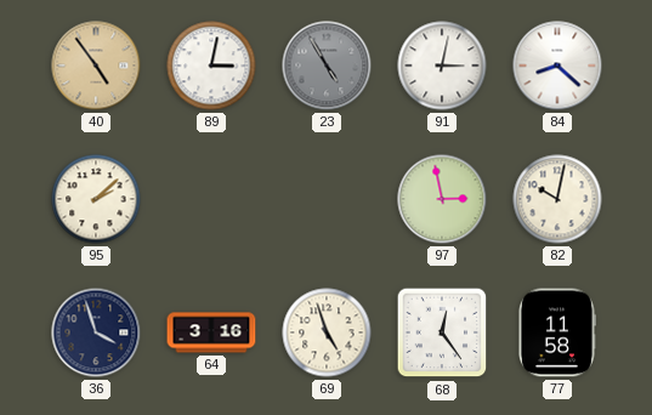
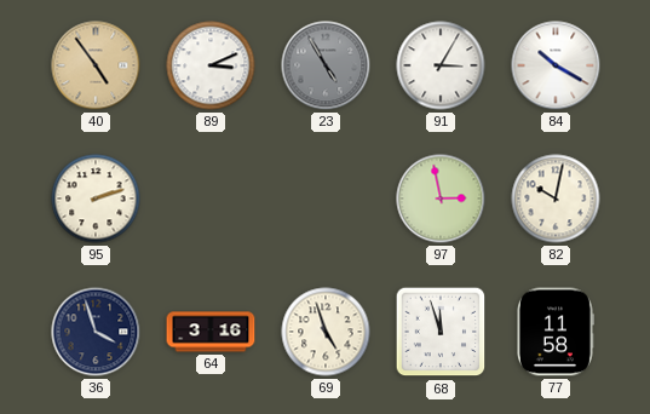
89: 3:02 -> 3:11
91: 3:02 -> 3:05
84: 8:22 -> 10:20
95: 2:08 -> 2:12
68: 12:24 -> 11:57
